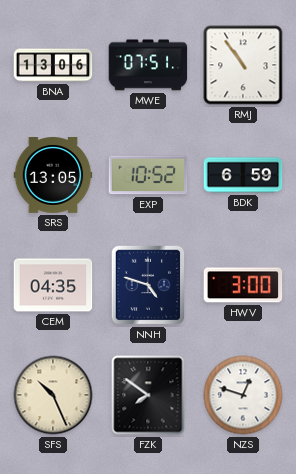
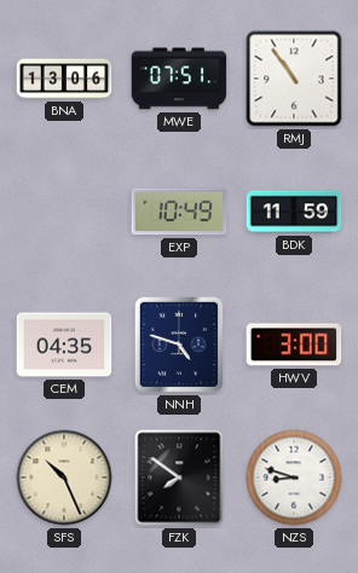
SRS: 13:05 -> none
EXP: 10:52 -> 10:49
BDK: 6:59 -> 11:59
NZS: 12:48 -> 8:48
